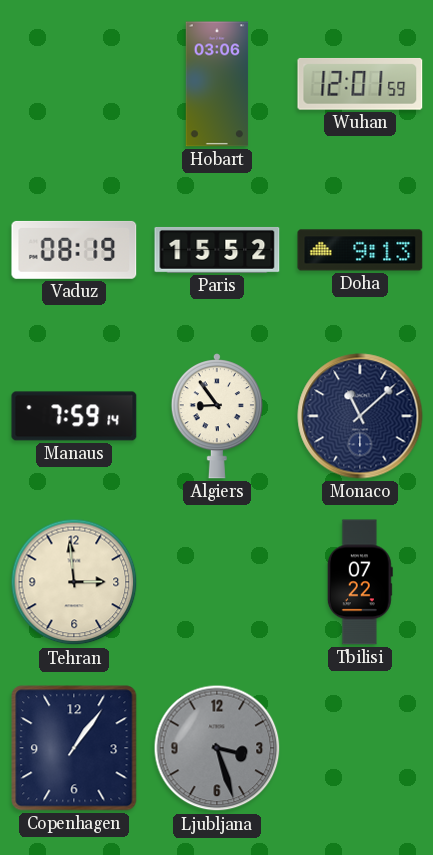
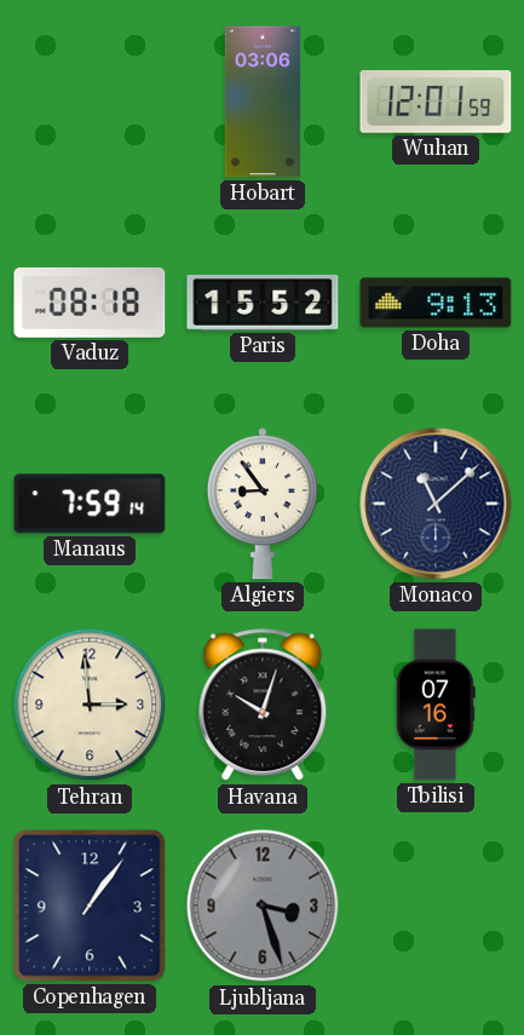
Vaduz: 08:19 -> 08:18
Havana: none -> 10:03
Tbilisi: 07:22 -> 07:16
